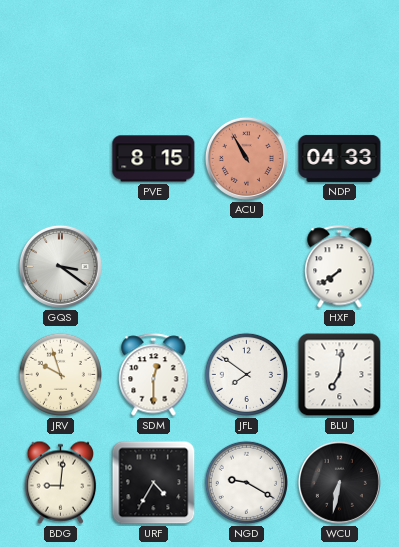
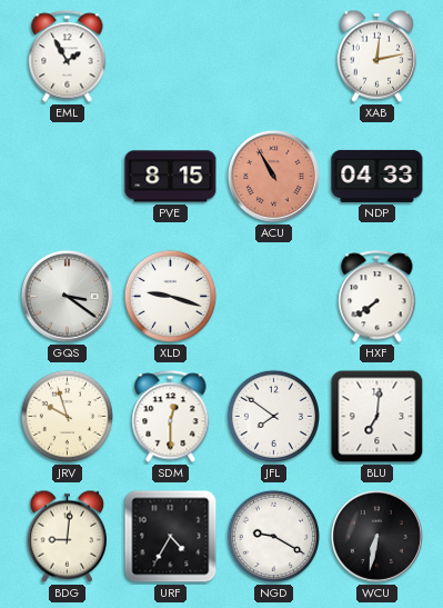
EML: none -> 1:55
XAB: none -> 12:13
XLD: none -> 9:18
